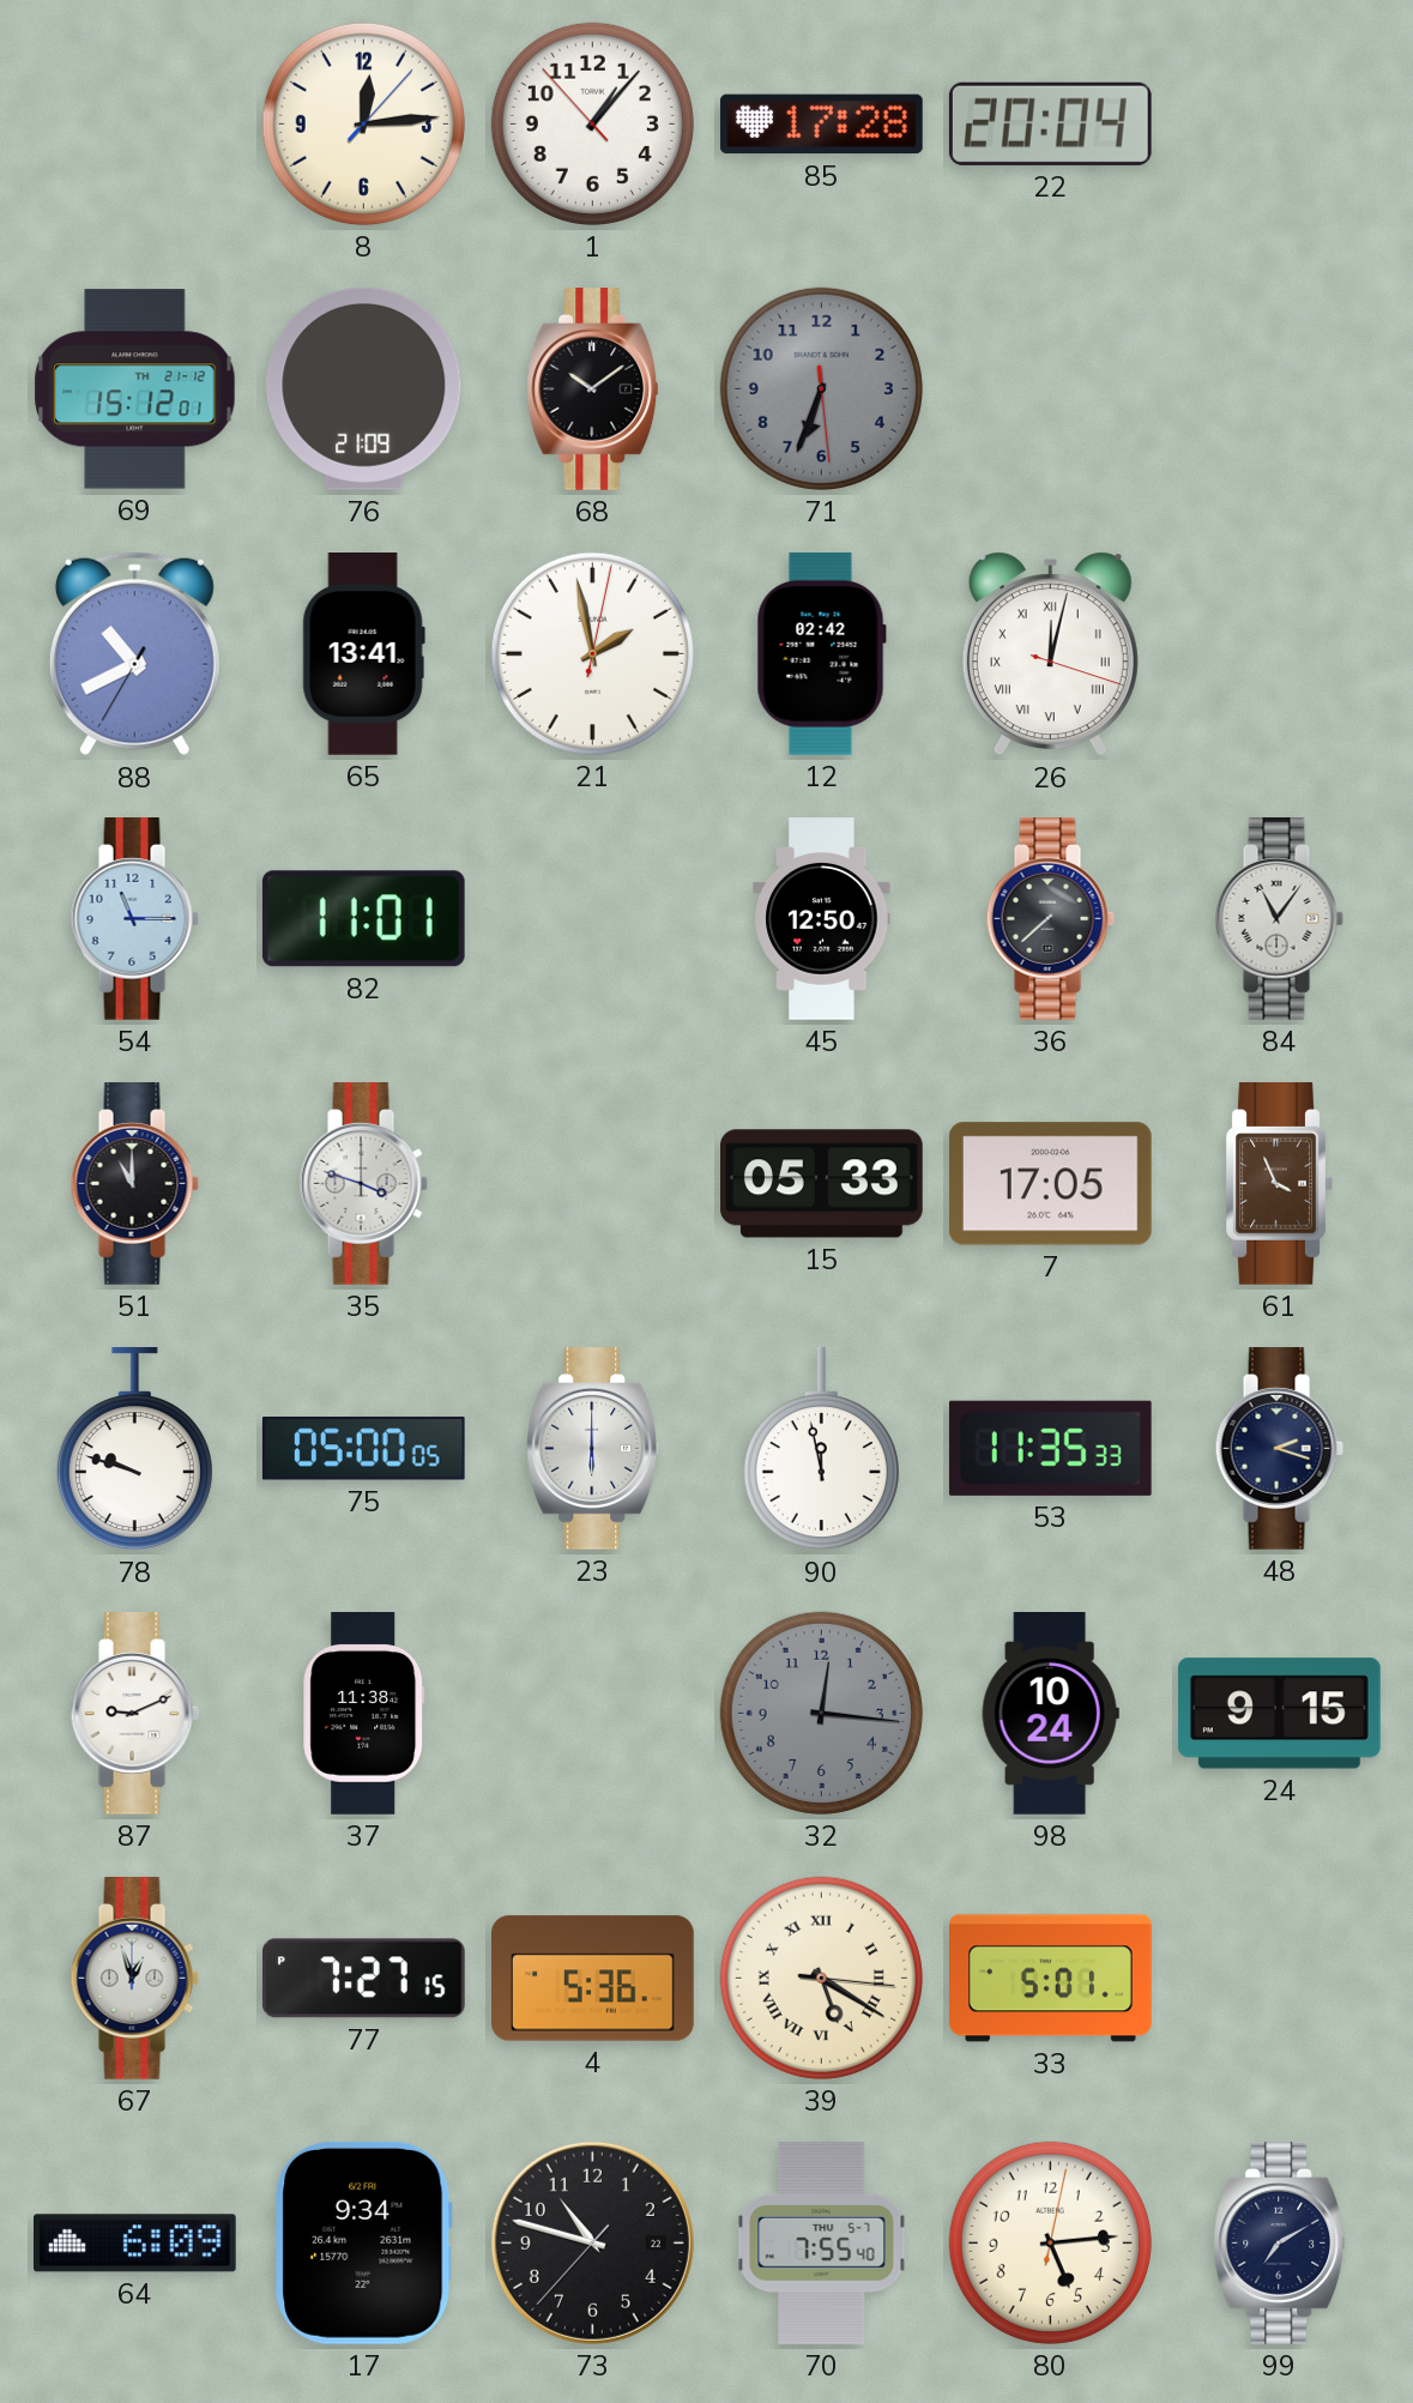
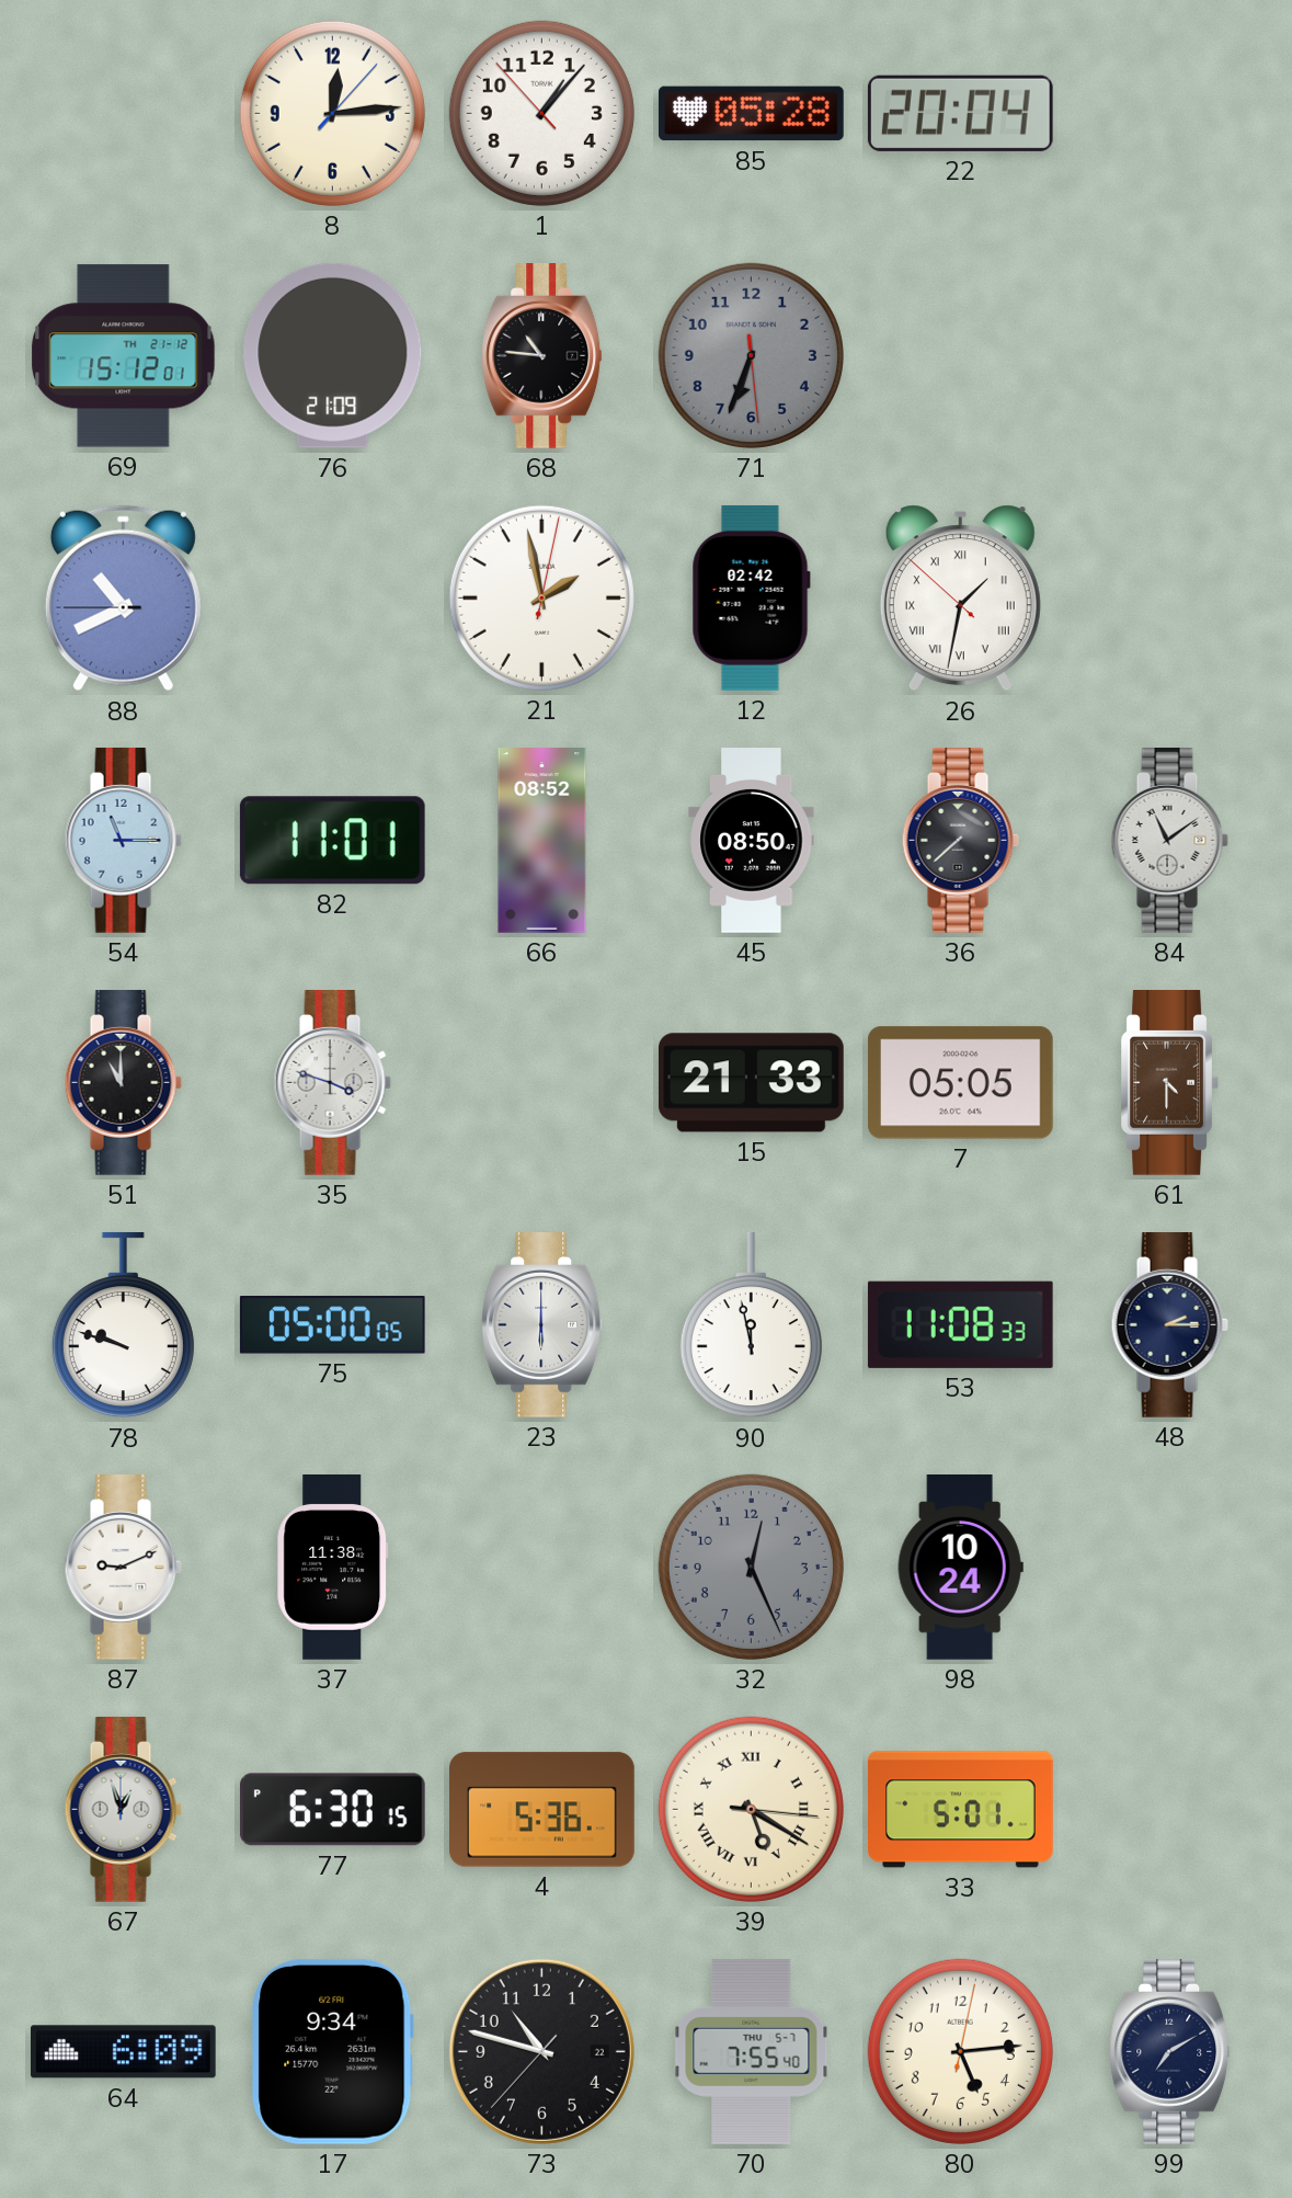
85: 17:28 -> 05:28
68: 10:09 -> 10:46
88: 10:40:35 -> 10:40:45
65: 13:41 -> none
26: 12:02 -> 1:31
66: none -> 08:52
45: 12:50 -> 08:50
84: 11:06 -> 11:09
15: 05:33 -> 21:33
7: 17:05 -> 05:05
61: 3:56 -> 4:30
53: 11:35 -> 11:08
48: 2:18 -> 2:15
32: 12:16 -> 12:26
24: 9:15 -> none
77: 7:27 -> 6:30
